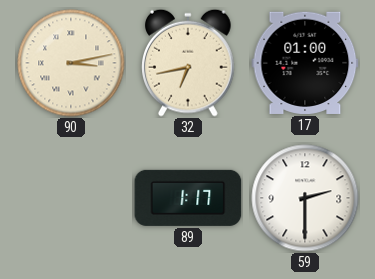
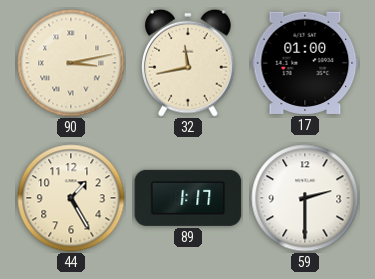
32: 6:43 -> 11:43
44: none -> 1:25
